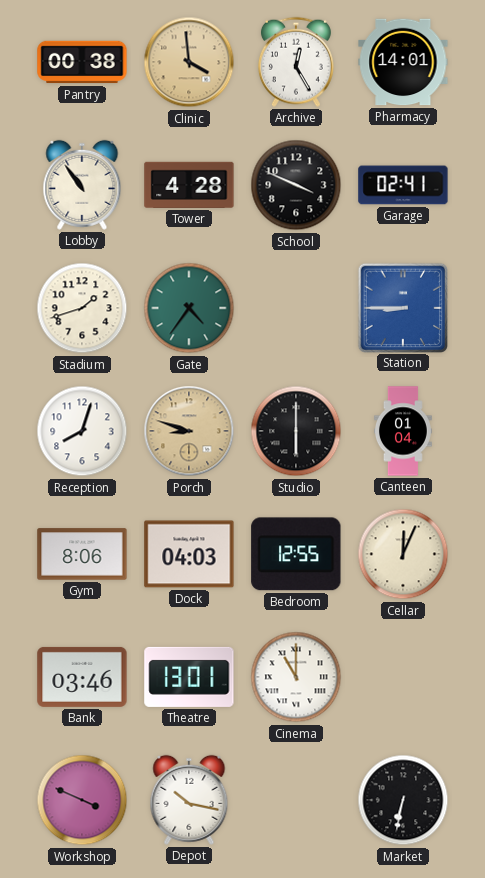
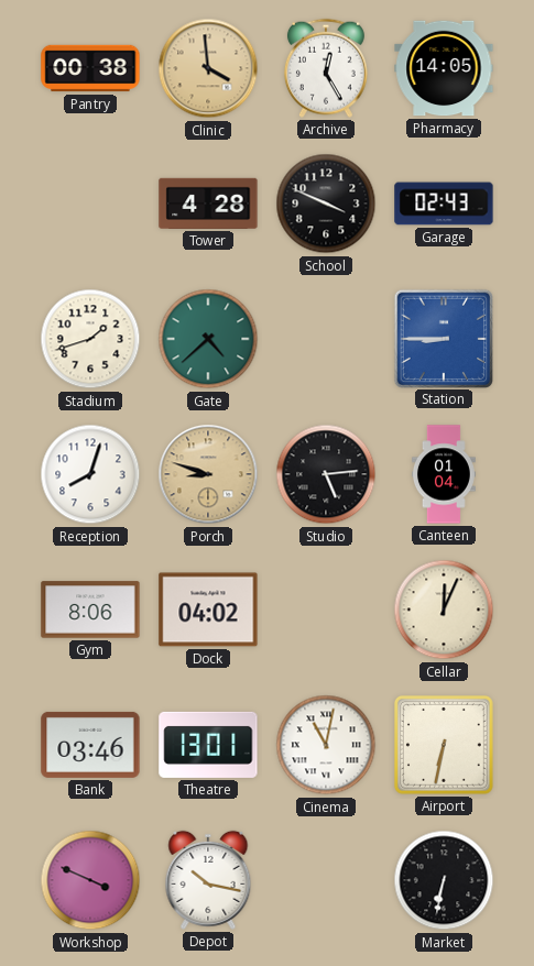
Pharmacy: 14:01 -> 14:05
Lobby: 10:54 -> none
Garage: 02:41 -> 02:43
Gate: 4:36 -> 4:38
Studio: 6:00 -> 5:14
Dock: 04:03 -> 04:02
Bedroom: 12:55 -> none
Cinema: 11:00 -> 11:02
Airport: none -> 6:32
